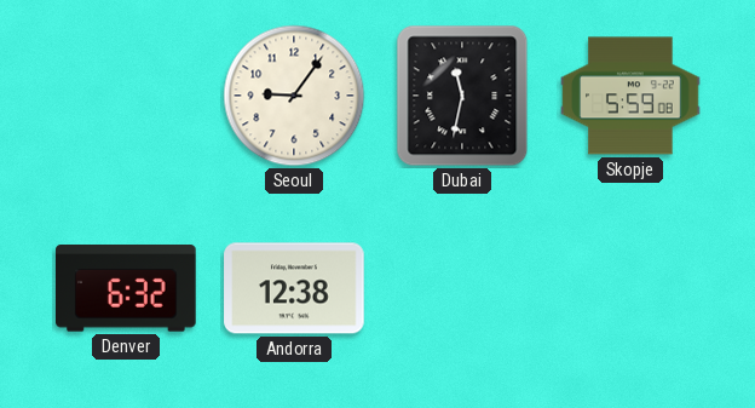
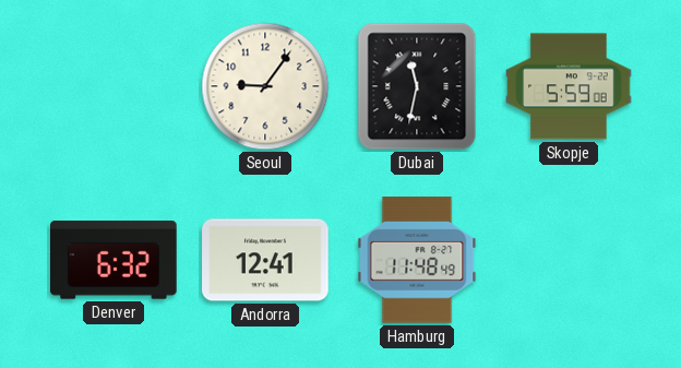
Andorra: 12:38 -> 12:41
Hamburg: none -> 11:48
